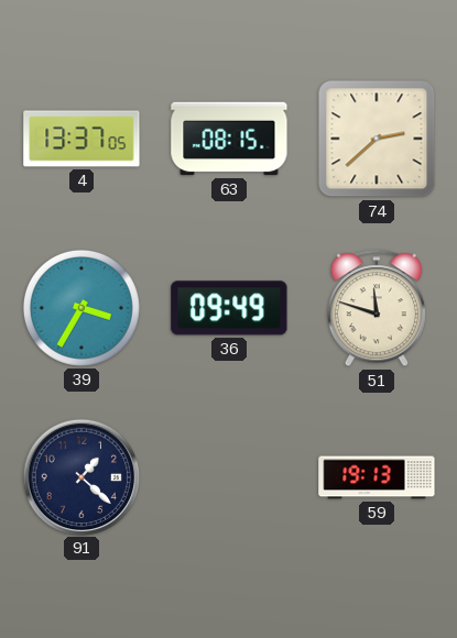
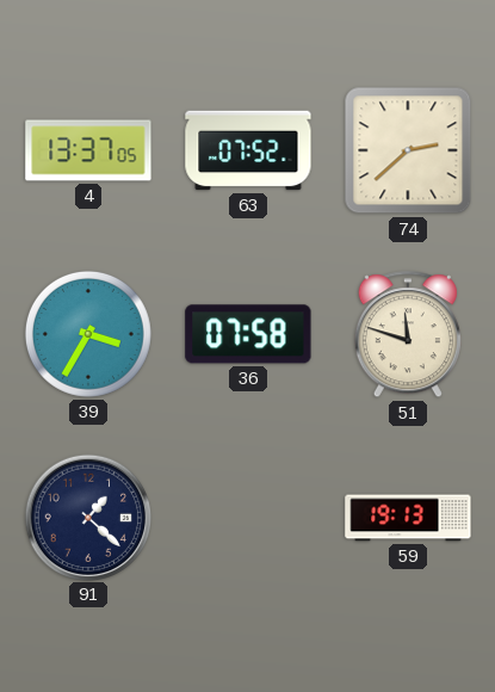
63: 08:15 -> 07:52
36: 09:49 -> 07:58
